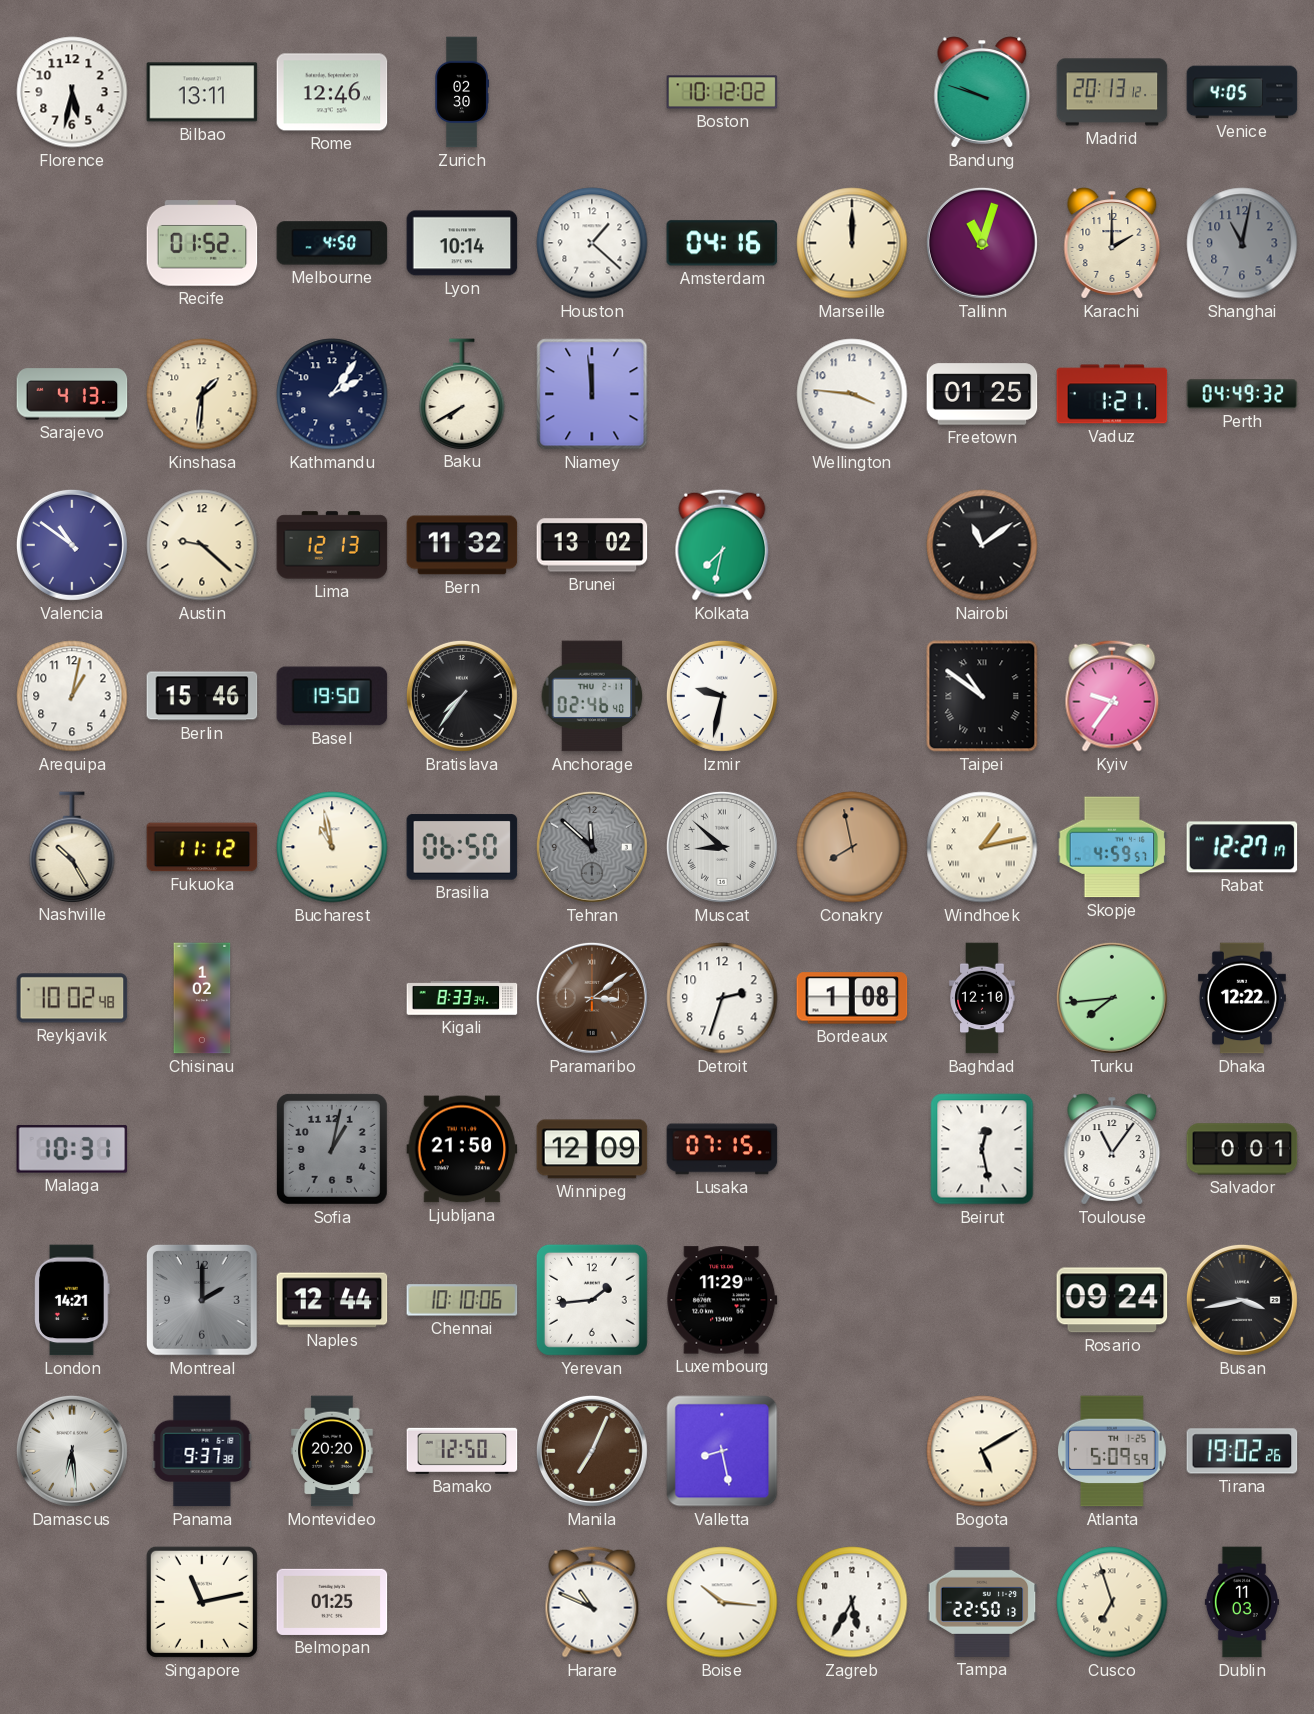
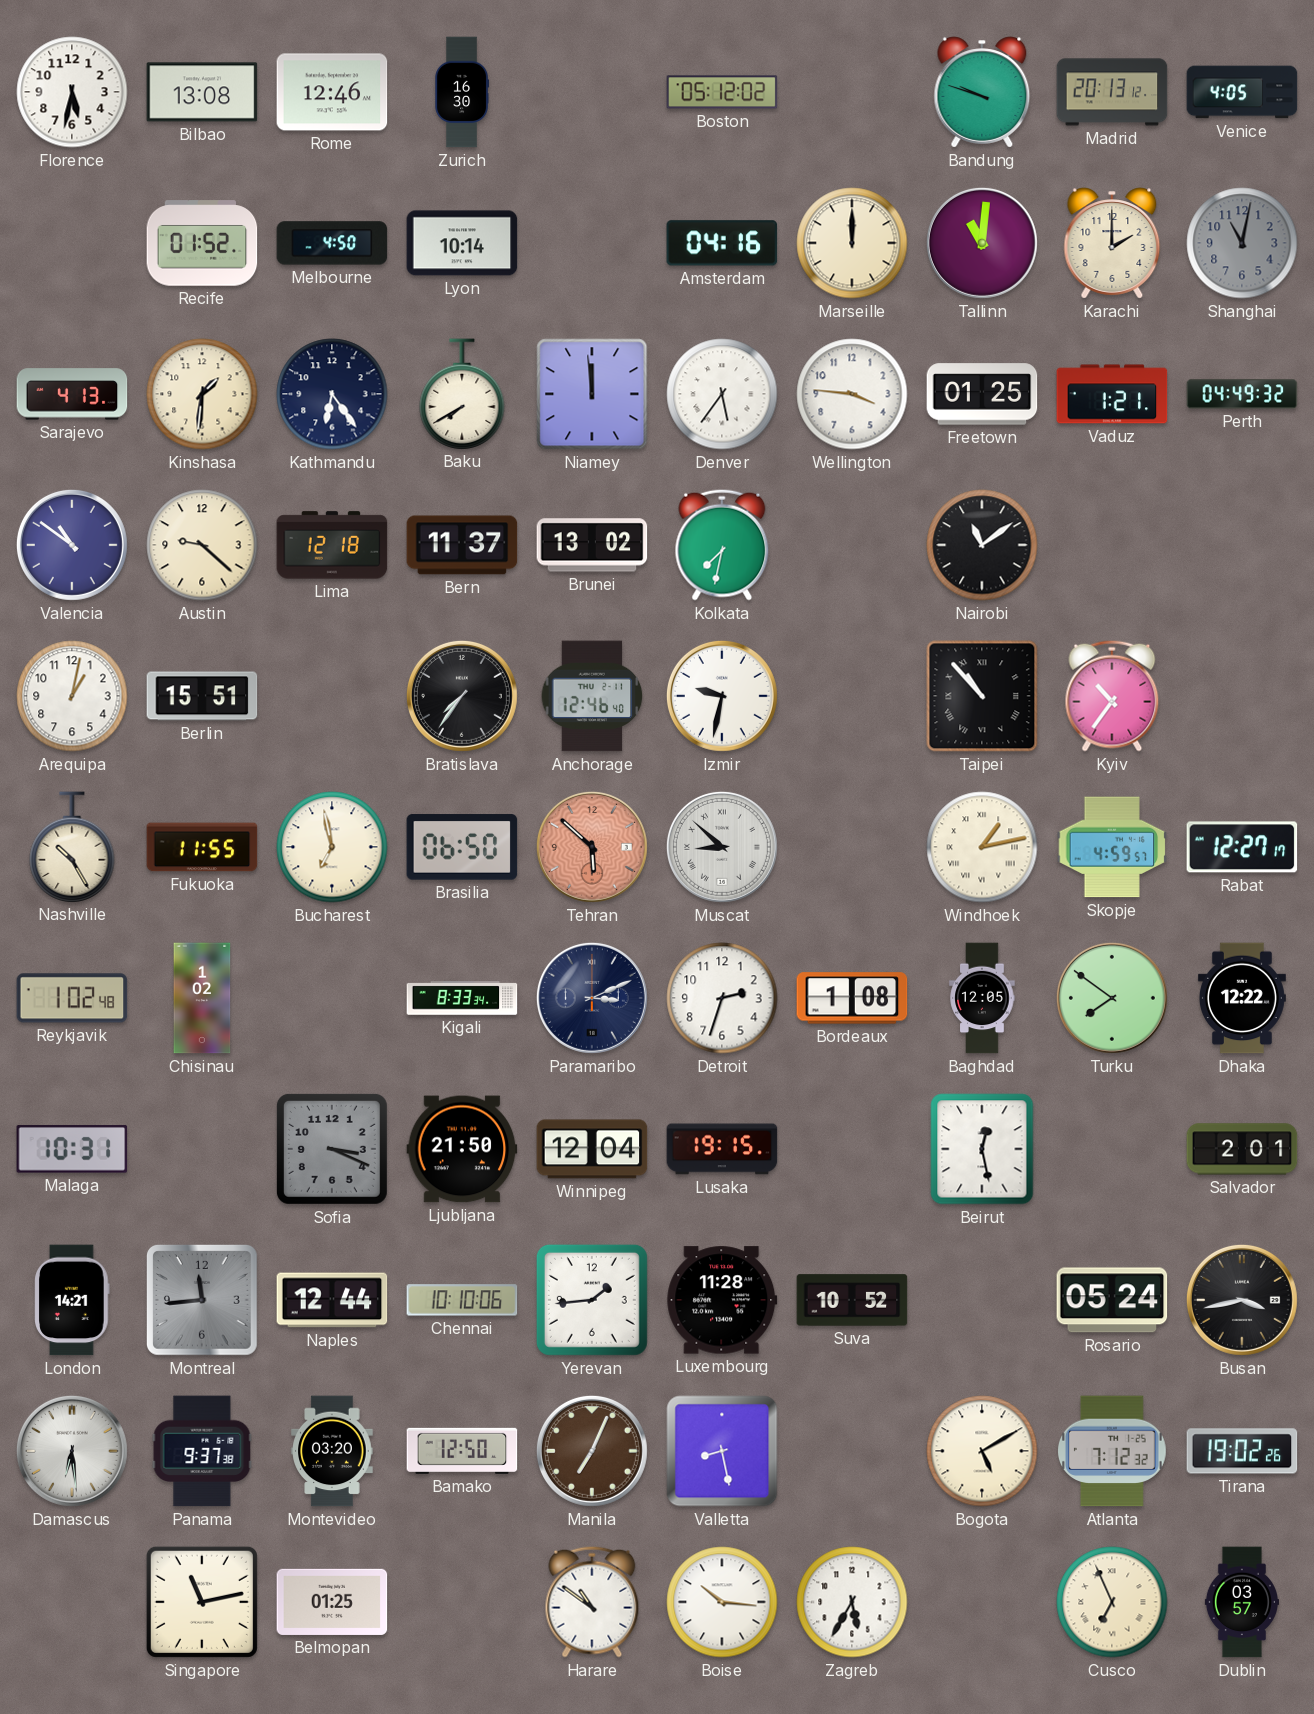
Bilbao: 13:11 -> 13:08
Zurich: 02:30 -> 16:30
Boston: 10:12 -> 05:12
Houston: 1:22 -> none
Tallinn: 11:03 -> 11:01
Kathmandu: 2:06 -> 6:24
Denver: none -> 5:36
Lima: 12:13 -> 12:18
Bern: 11:32 -> 11:37
Berlin: 15:46 -> 15:51
Basel: 19:50 -> none
Anchorage: 02:46 -> 12:46
Taipei: 10:51 -> 10:53
Kyiv: 9:36 -> 10:36
Fukuoka: 11:12 -> 11:55
Bucharest: 10:58 -> 6:58
Tehran: 11:52 -> 5:52
Tehran dial: grey -> salmon
Conakry: 7:58 -> none
Reykjavik: 10:02 -> 1:02
Paramaribo: 3:09 -> 3:11
Paramaribo dial: brown -> navy
Baghdad: 12:10 -> 12:05
Turku: 7:44 -> 7:51
Sofia: 1:02 -> 3:19
Winnipeg: 12:09 -> 12:04
Lusaka: 07:15 -> 19:15
Toulouse: 11:06 -> none
Salvador: 0:01 -> 2:01
Montreal: 2:00 -> 11:44
Luxembourg: 11:29 -> 11:28
Suva: none -> 10:52
Rosario: 09:24 -> 05:24
Montevideo: 20:20 -> 03:20
Atlanta: 5:09 -> 7:12
Harare: 10:49 -> 10:51
Tampa: 22:50 -> none
Cusco: 6:57 -> 6:56
Dublin: 11:03 -> 03:57
